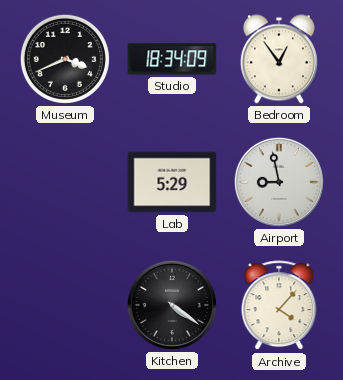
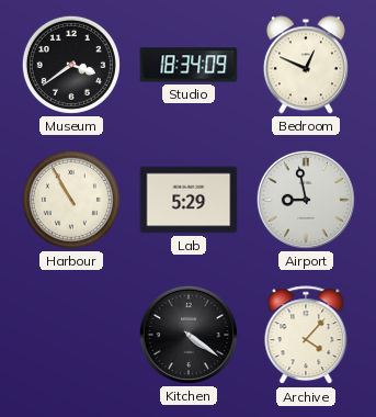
Museum: 3:41 -> 3:39
Bedroom: 12:54 -> 12:49
Harbour: none -> 10:55
